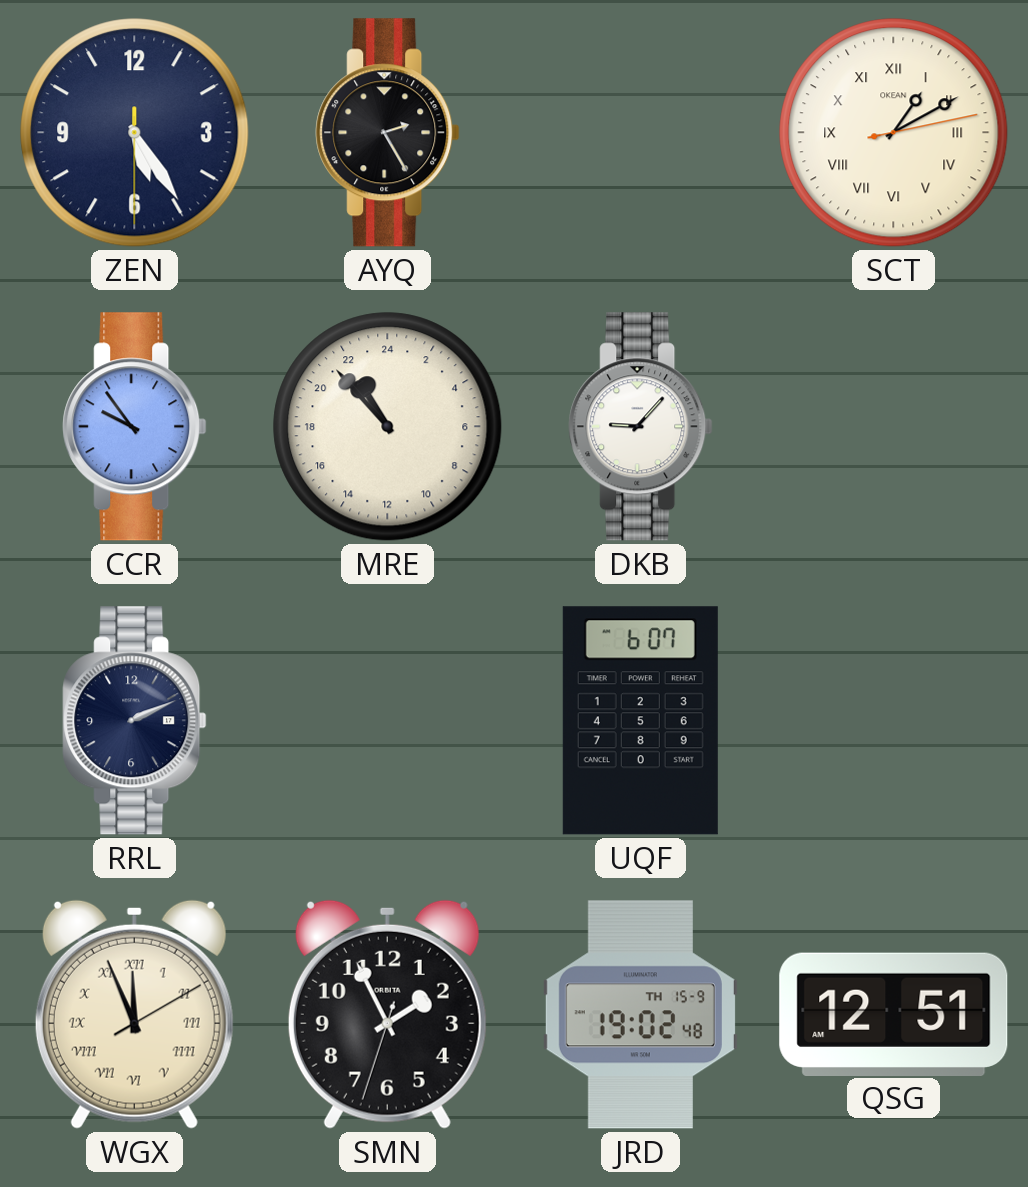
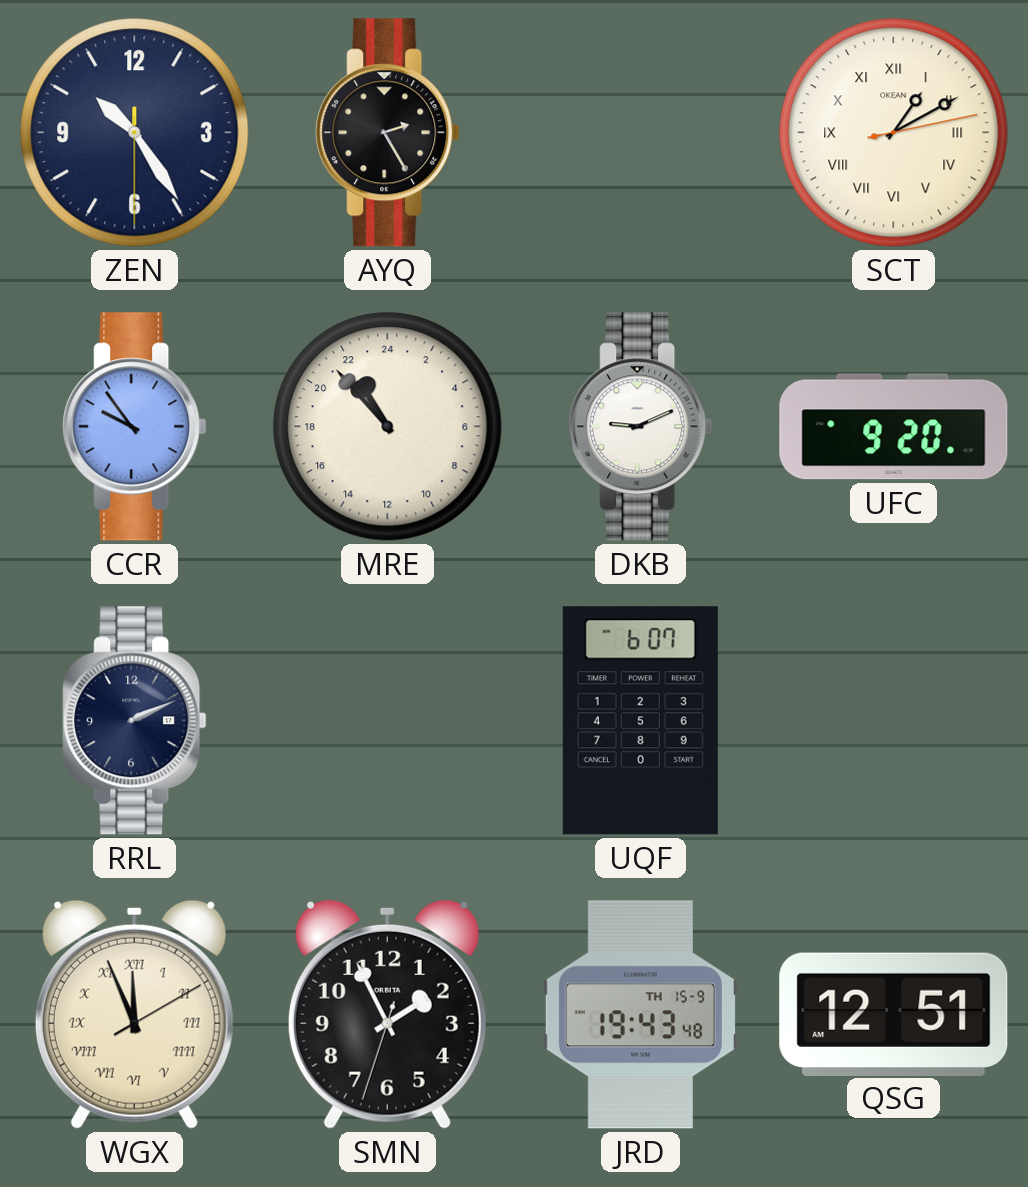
ZEN: 5:24 -> 10:24
DKB: 9:07 -> 9:11
UFC: none -> 9:20
JRD: 19:02 -> 19:43
